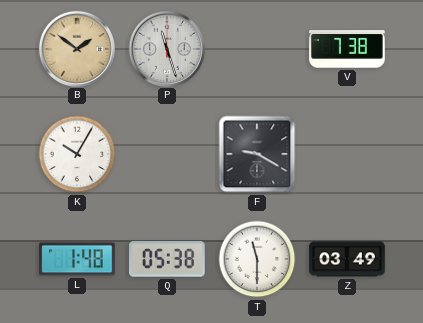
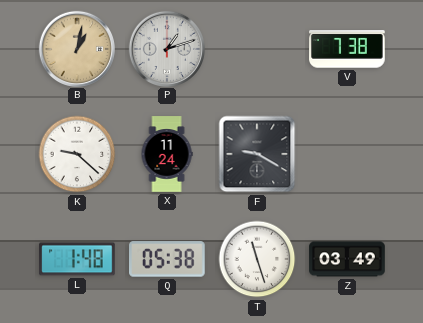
B: 1:51 -> 1:02
P: 11:27 -> 1:12
K: 10:05 -> 9:22
X: none -> 11:24
T: 11:30 -> 11:27
